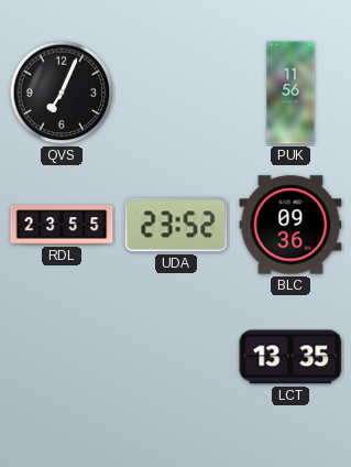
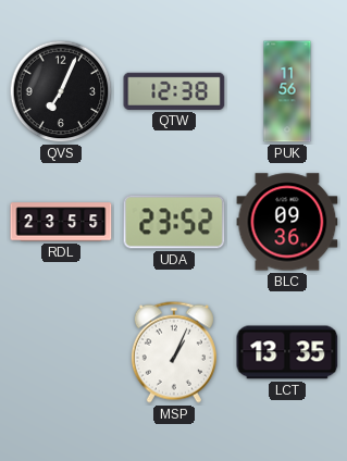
QTW: none -> 12:38
MSP: none -> 1:04
